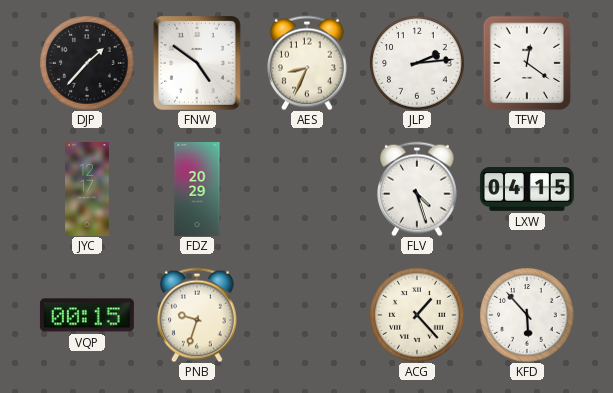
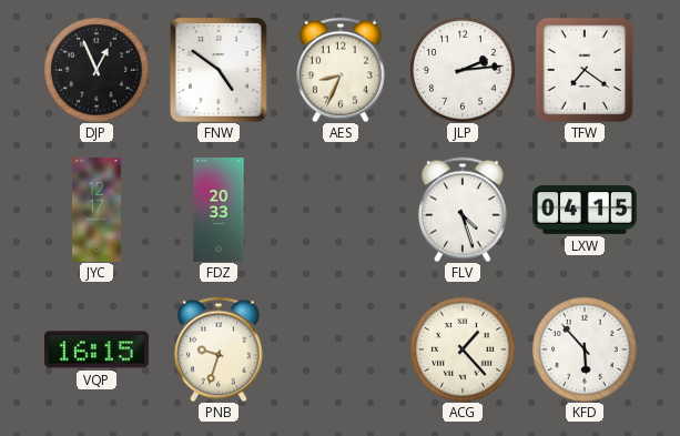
DJP: 1:37 -> 12:56
TFW: 12:21 -> 7:21
FDZ: 20:29 -> 20:33
VQP: 00:15 -> 16:15
